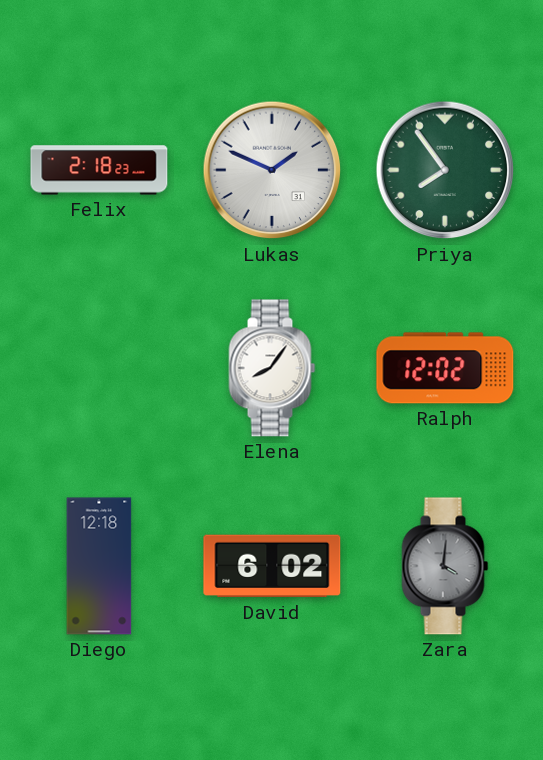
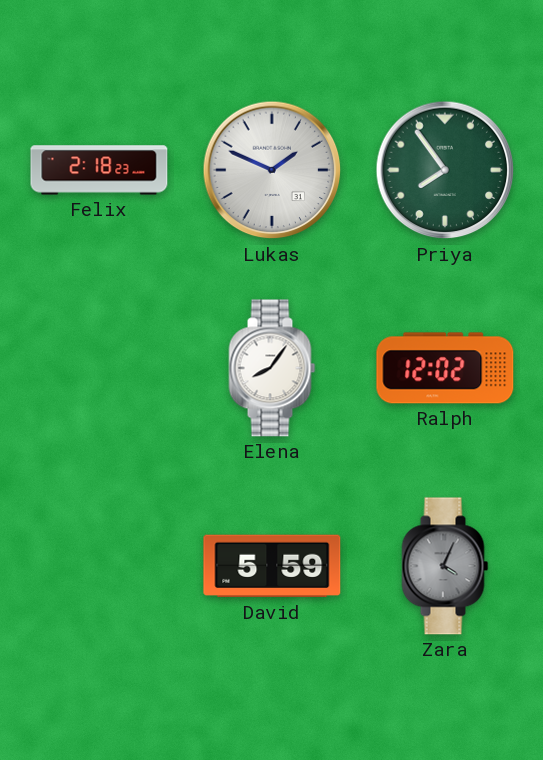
Diego: 12:18 -> none
David: 6:02 -> 5:59
Zara: 4:01 -> 4:04
